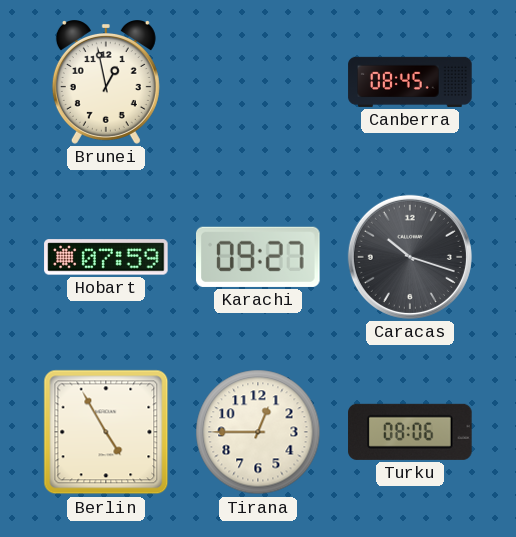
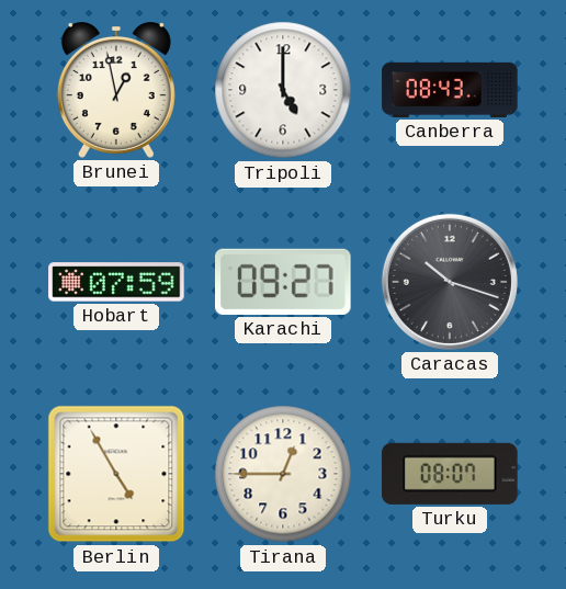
Tripoli: none -> 5:00
Canberra: 08:45 -> 08:43
Turku: 08:06 -> 08:07
